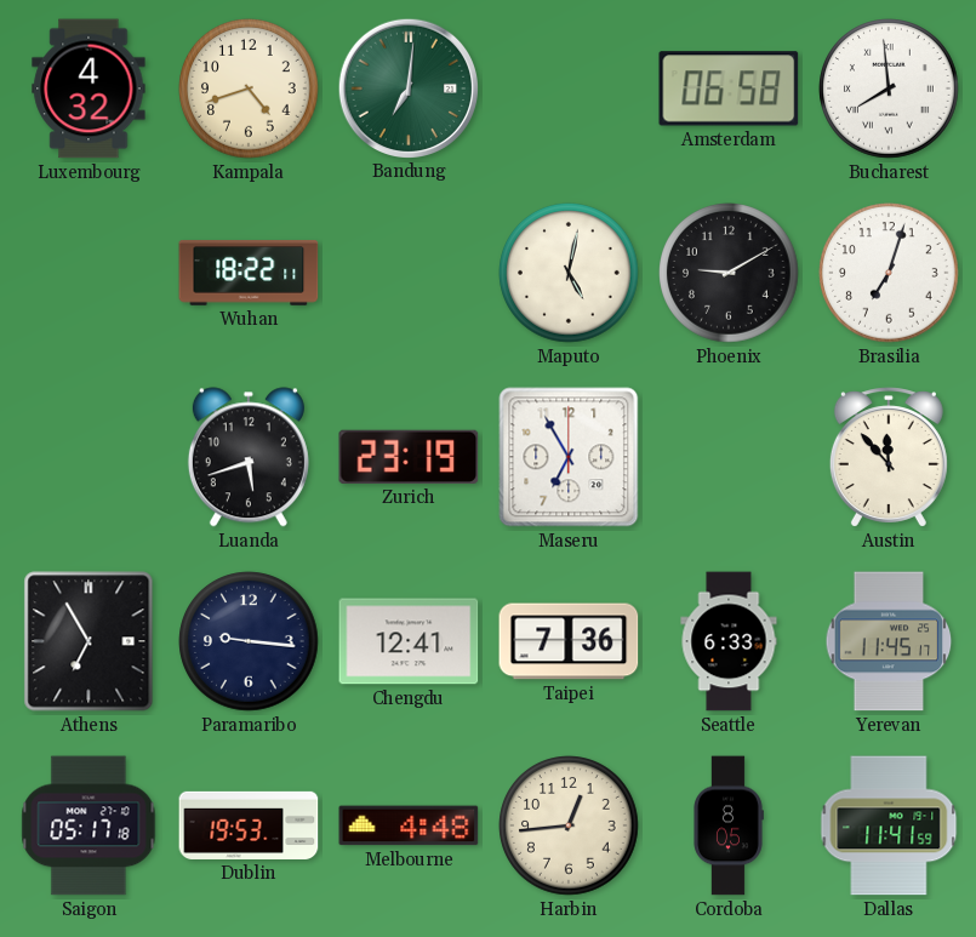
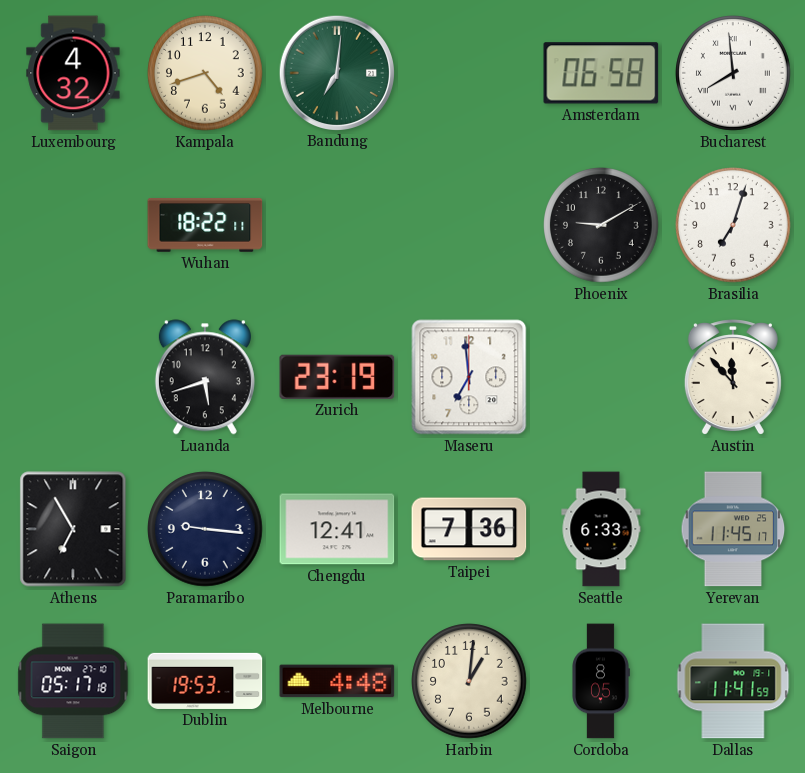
Maputo: 5:02 -> none
Maseru: 6:55 -> 6:59
Harbin: 12:44 -> 1:01
